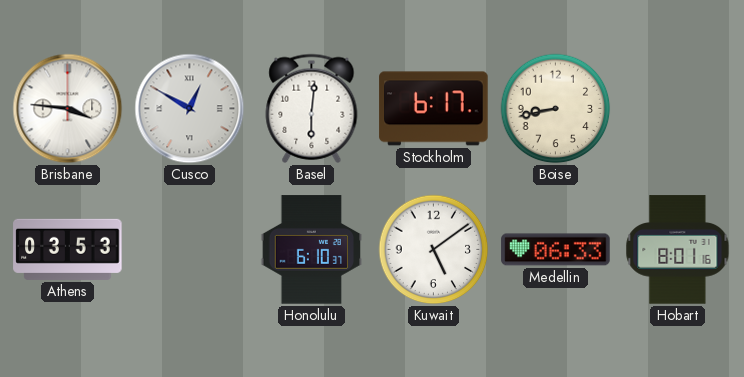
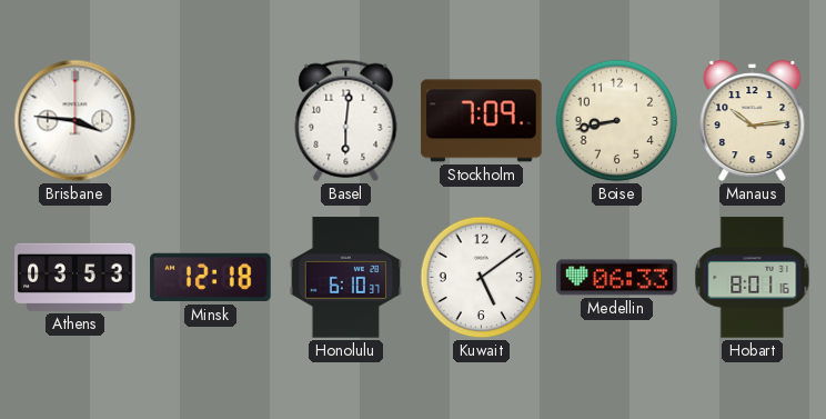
Cusco: 12:50 -> none
Stockholm: 6:17 -> 7:09
Manaus: none -> 10:14
Minsk: none -> 12:18
